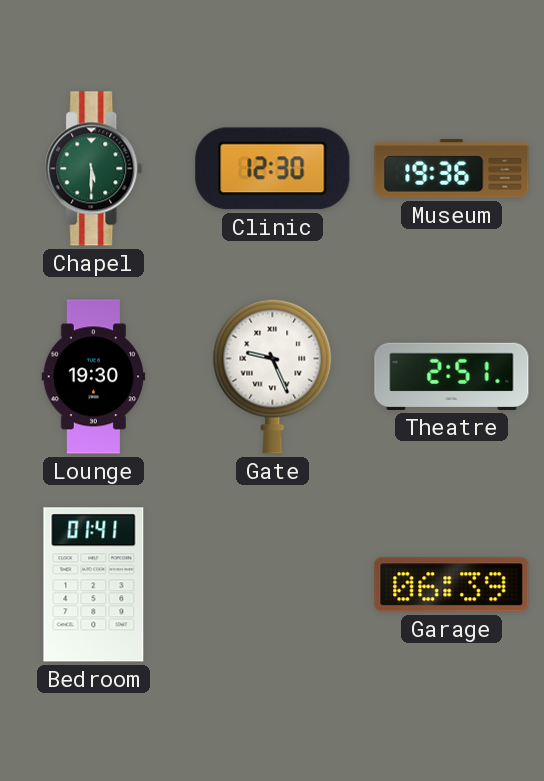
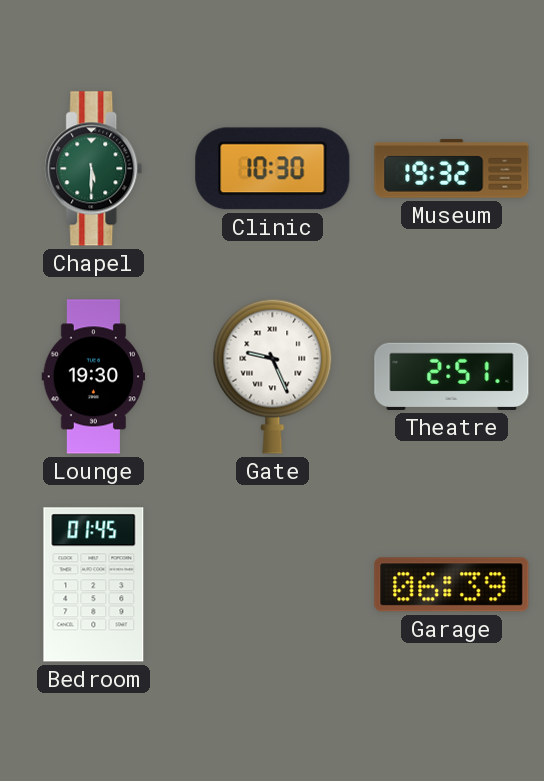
Clinic: 12:30 -> 10:30
Museum: 19:36 -> 19:32
Bedroom: 01:41 -> 01:45
